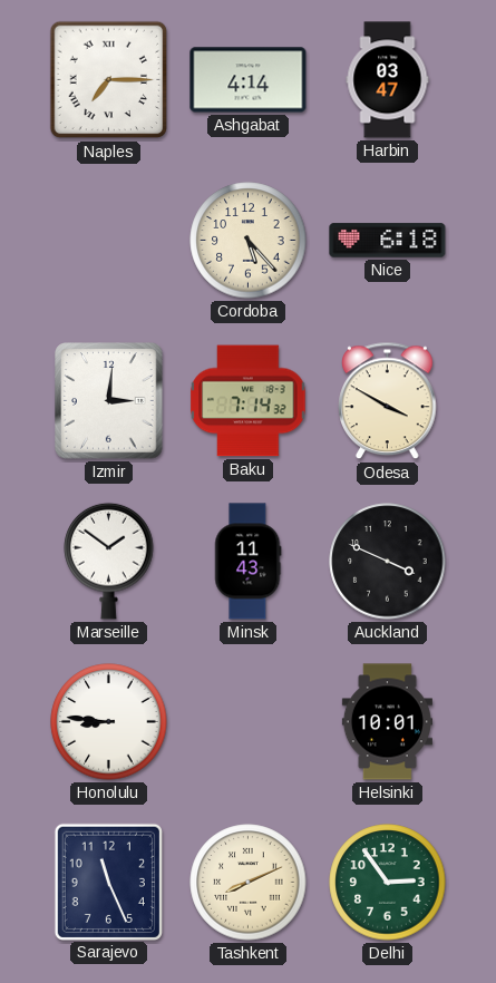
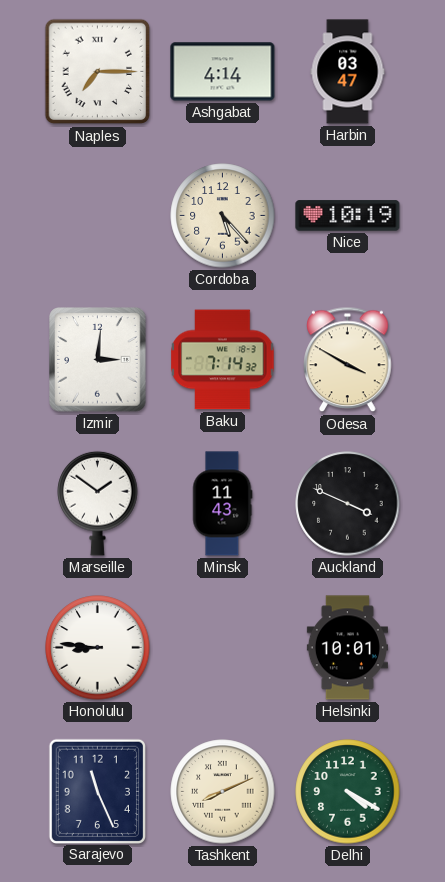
Nice: 6:18 -> 10:19
Delhi: 2:54 -> 4:20
